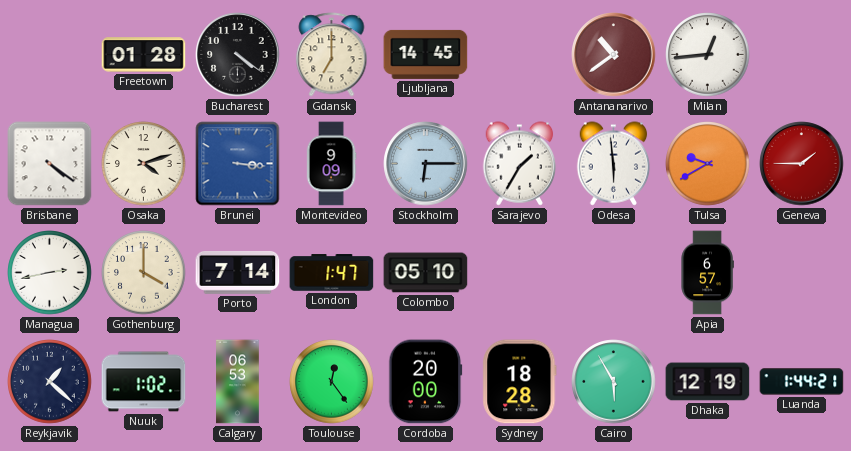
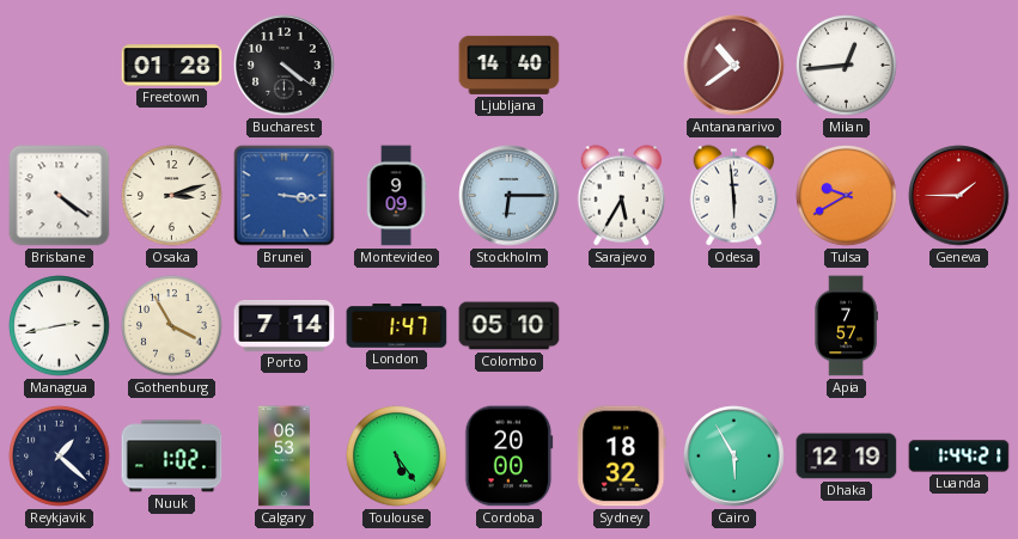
Gdansk: 7:00 -> none
Ljubljana: 14:45 -> 14:40
Osaka: 4:12 -> 3:12
Sarajevo: 1:35 -> 5:35
Gothenburg: 4:00 -> 3:55
Apia: 6:57 -> 7:57
Toulouse: 12:24 -> 5:24
Sydney: 18:28 -> 18:32
